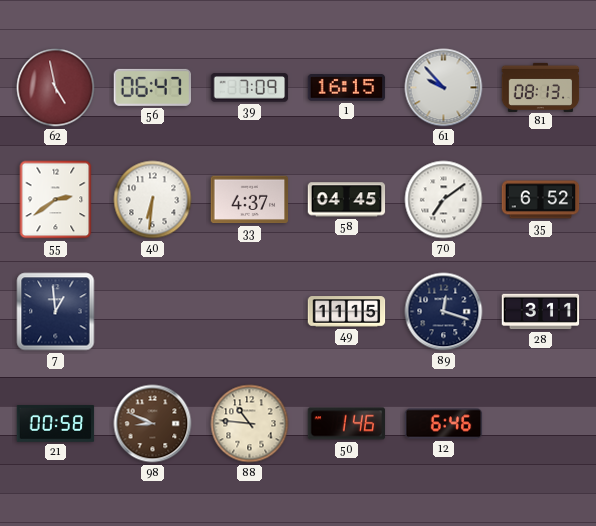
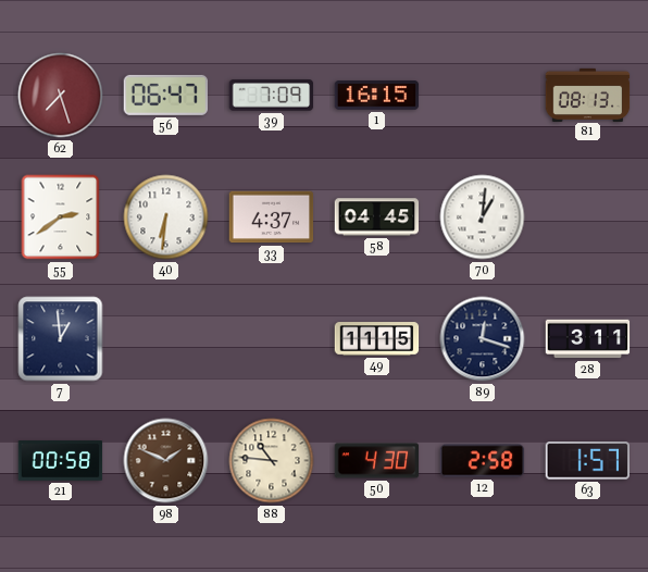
62: 4:58 -> 7:27
61: 9:53 -> none
70: 7:09 -> 1:01
35: 6:52 -> none
98: 8:49 -> 1:49
50: 1:46 -> 4:30
12: 6:46 -> 2:58
63: none -> 1:57
